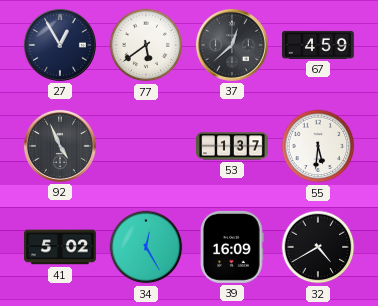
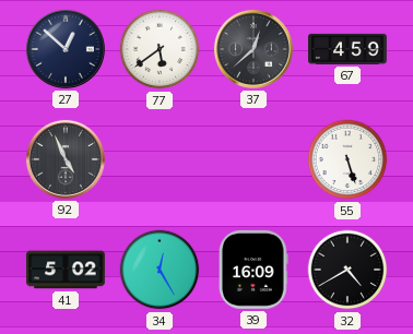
27: 12:55 -> 12:52
53: 1:37 -> none
55: 5:31 -> 5:27
